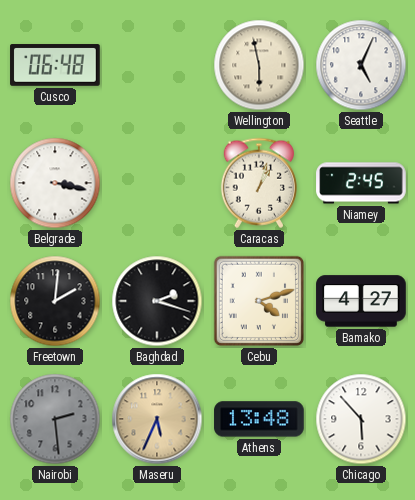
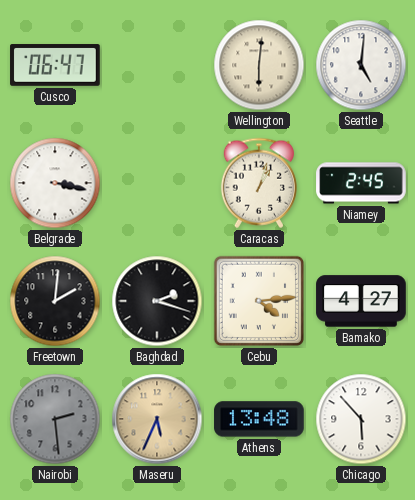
Cusco: 06:48 -> 06:47
Wellington: 5:58 -> 6:01
Seattle: 5:04 -> 5:01
Cebu: 4:12 -> 4:14
